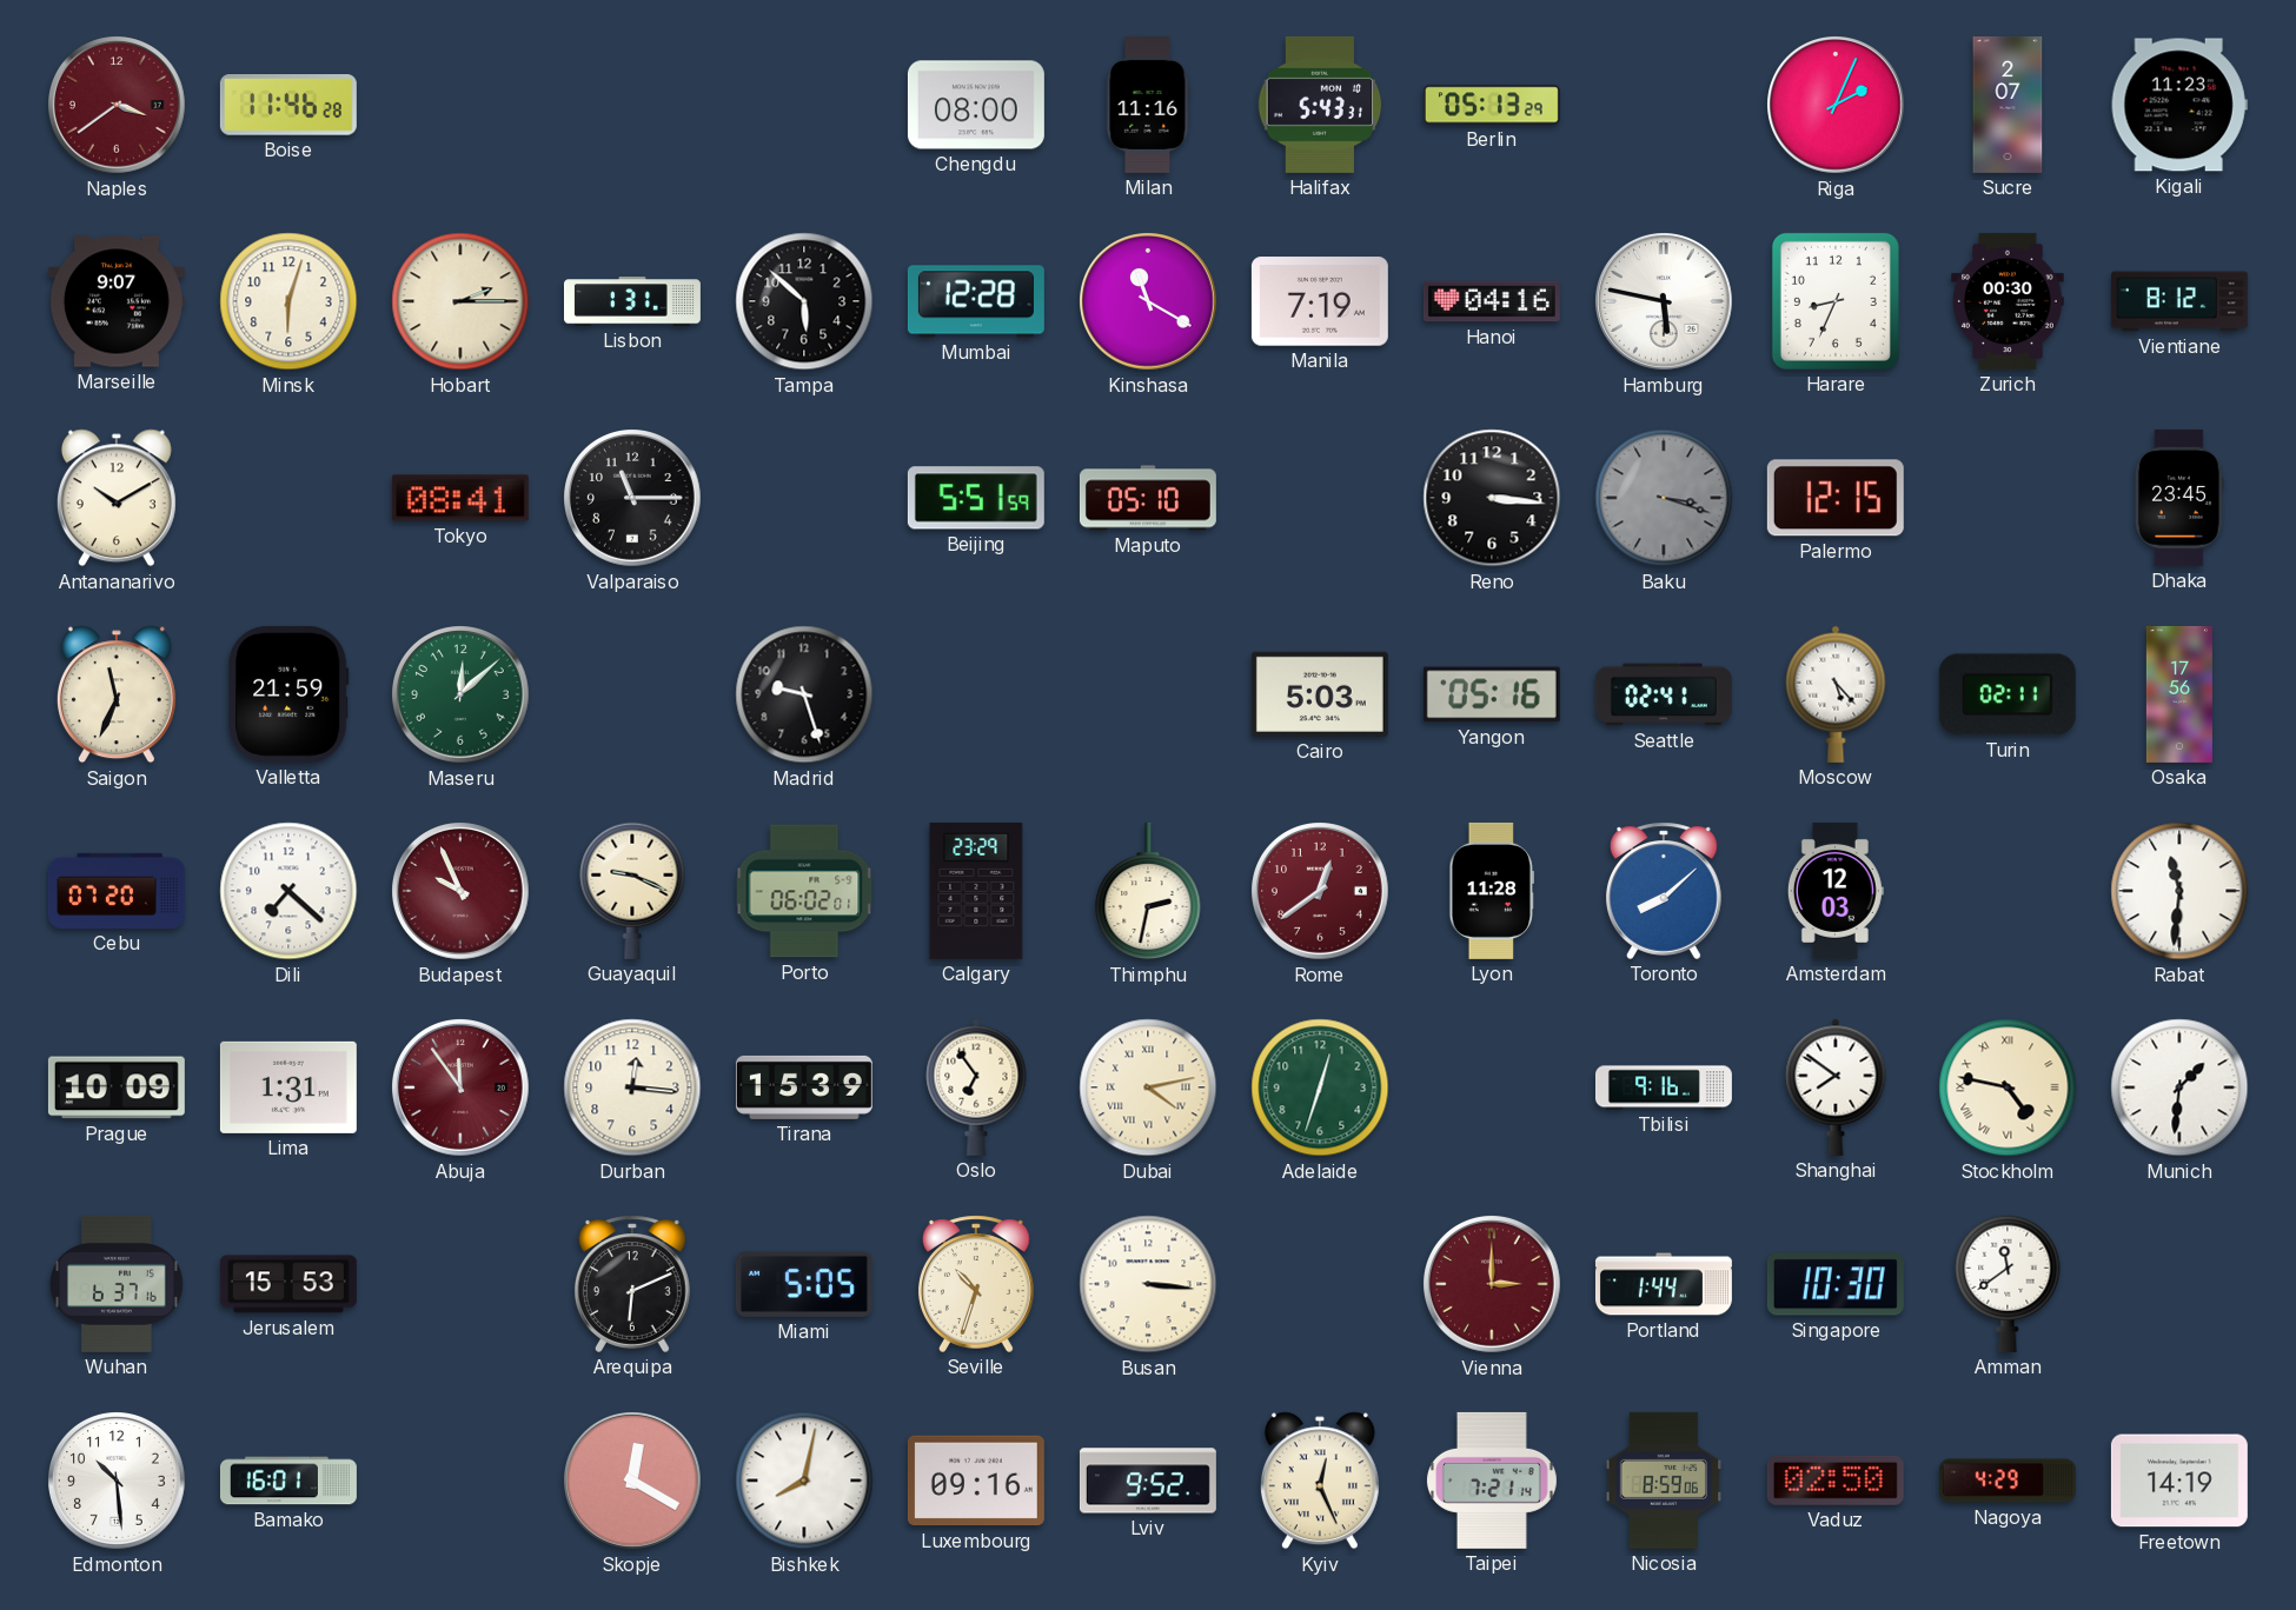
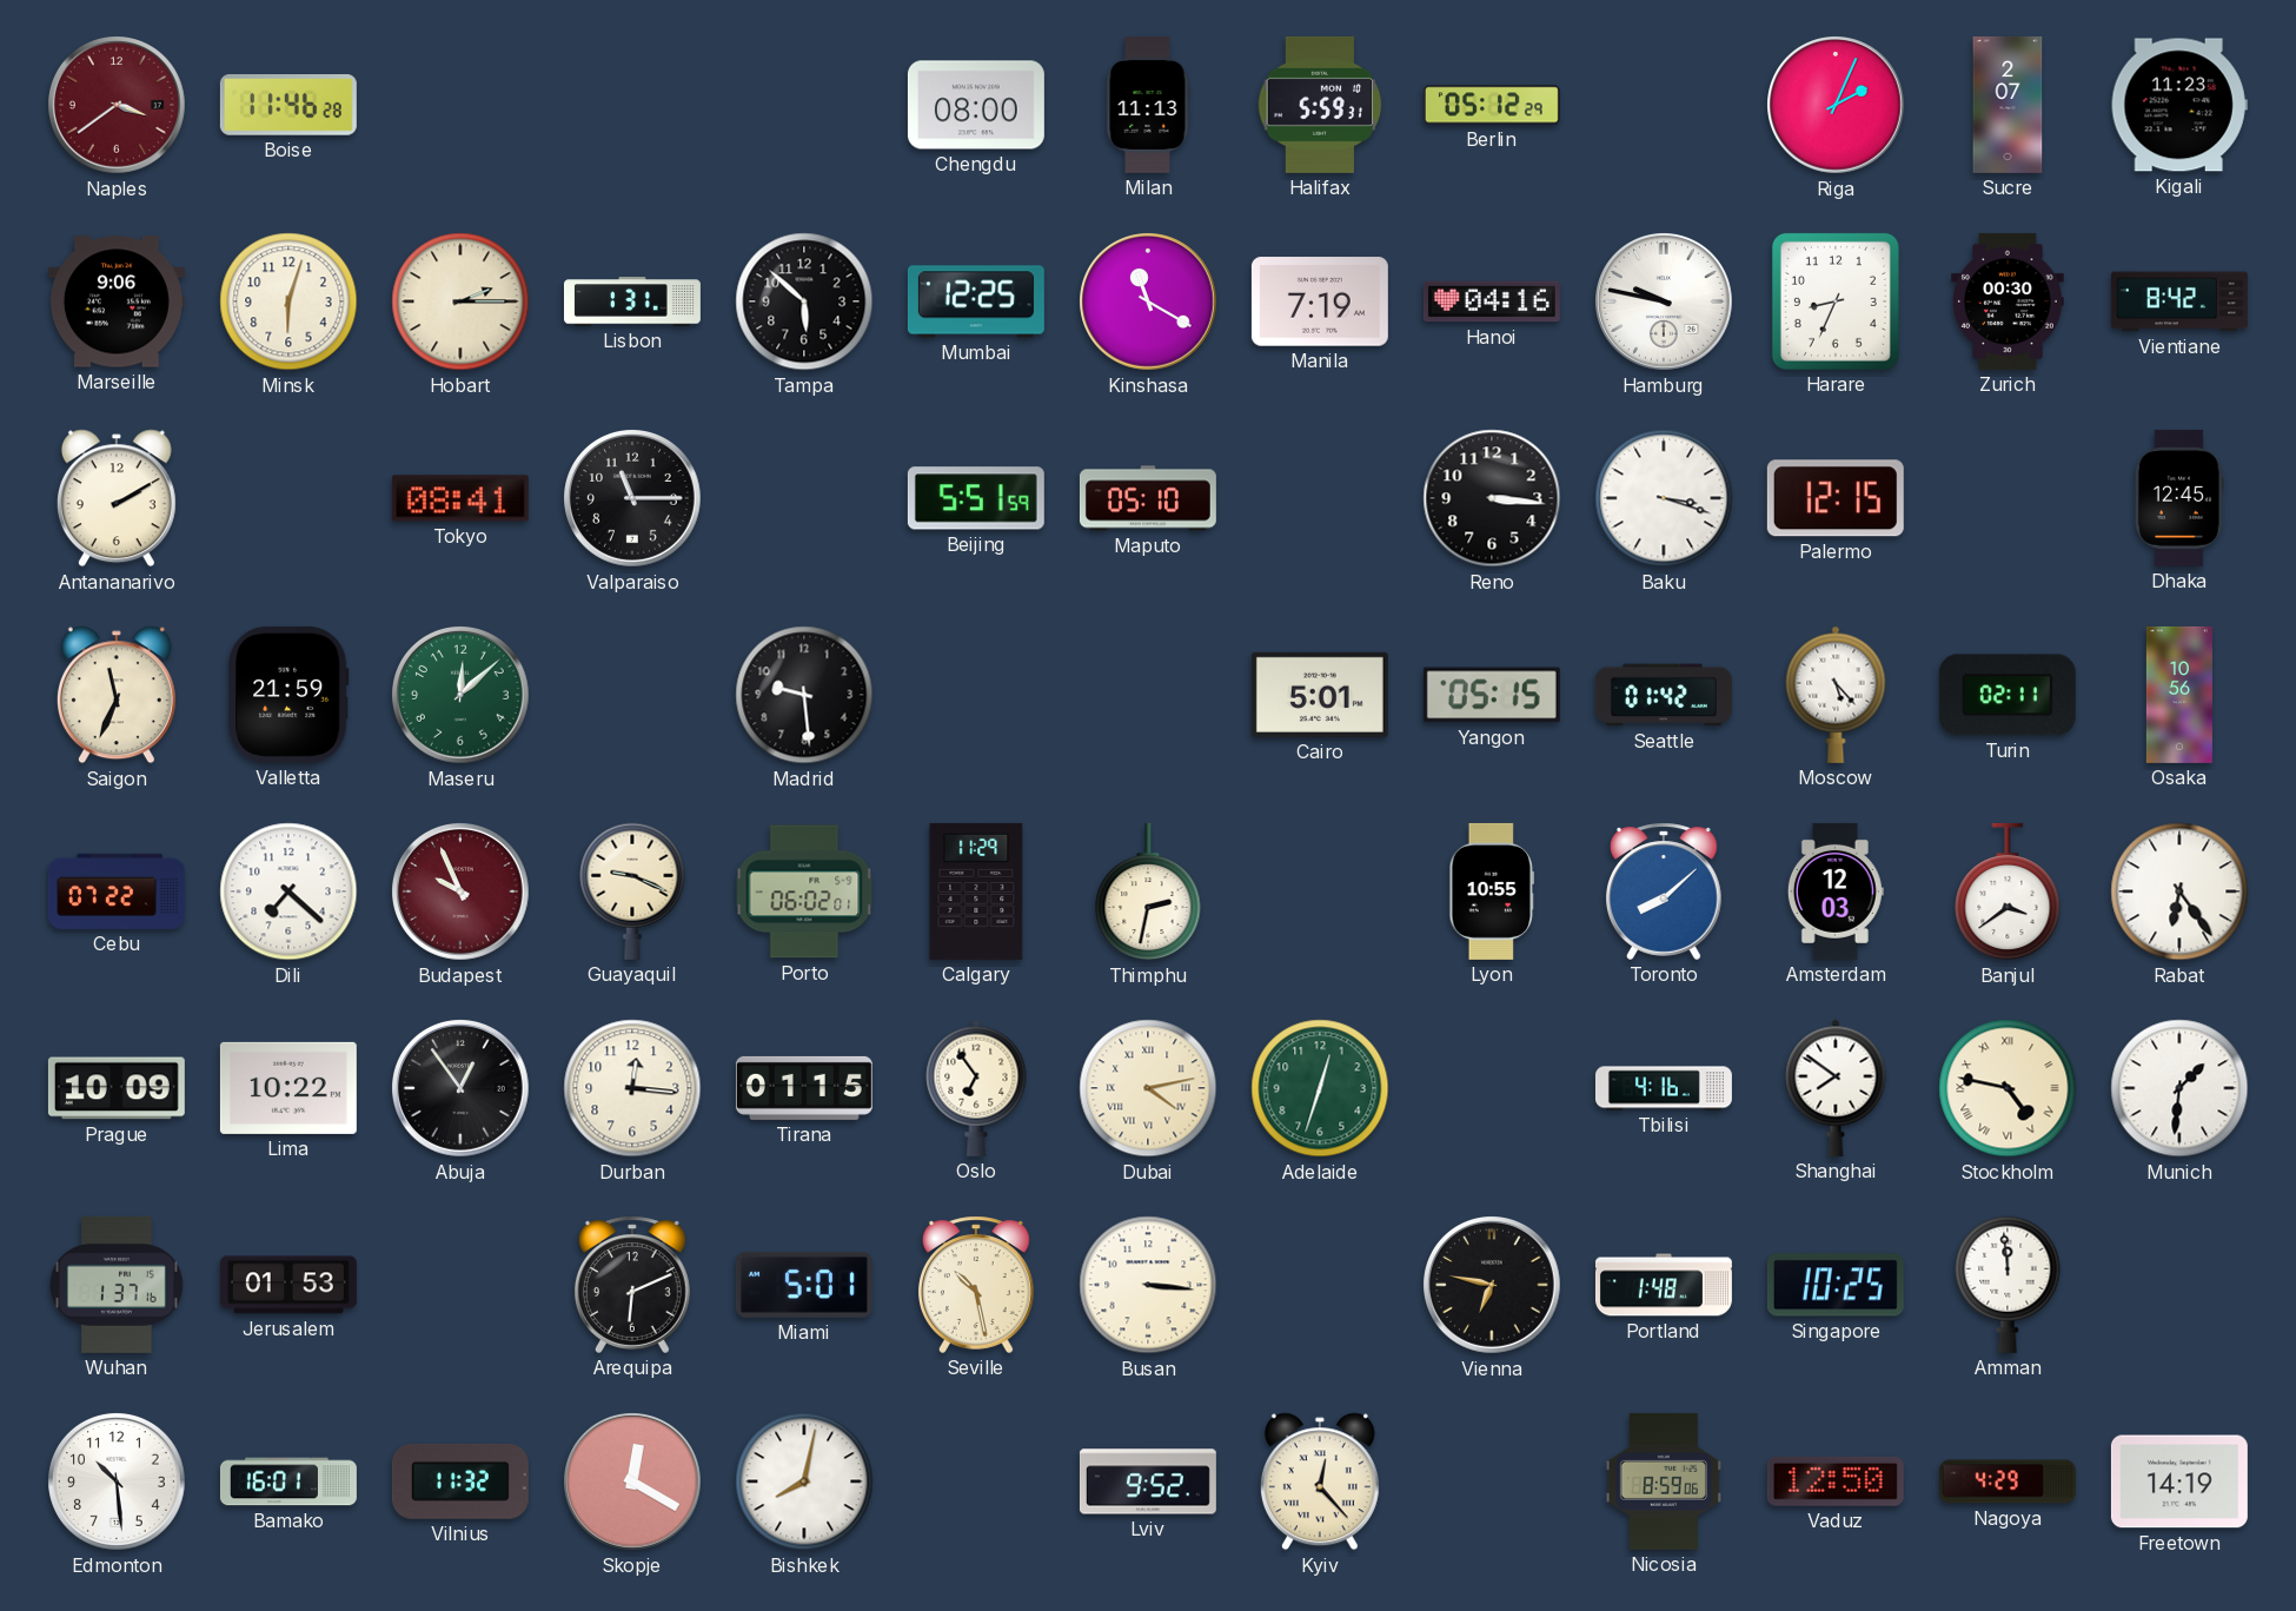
Milan: 11:16 -> 11:13
Halifax: 5:43 -> 5:59
Berlin: 05:13 -> 05:12
Marseille: 9:07 -> 9:06
Mumbai: 12:28 -> 12:25
Hamburg: 5:47 -> 9:47
Vientiane: 8:12 -> 8:42
Antananarivo: 10:10 -> 2:10
Baku dial: grey -> white
Dhaka: 23:45 -> 12:45
Madrid: 9:27 -> 9:29
Cairo: 5:03 -> 5:01
Yangon: 05:16 -> 05:15
Seattle: 02:41 -> 01:42
Osaka: 17:56 -> 10:56
Cebu: 07:20 -> 07:22
Calgary: 23:29 -> 11:29
Rome: 12:39 -> none
Lyon: 11:28 -> 10:55
Banjul: none -> 3:39
Rabat: 11:31 -> 6:24
Lima: 1:31 -> 10:22
Abuja: 11:54 -> 12:54
Abuja dial: burgundy -> black
Tirana: 15:39 -> 01:15
Tbilisi: 9:16 -> 4:16
Wuhan: 6:37 -> 1:37
Jerusalem: 15:53 -> 01:53
Miami: 5:05 -> 5:01
Seville: 10:33 -> 10:28
Vienna: 3:00 -> 6:47
Vienna dial: burgundy -> black
Portland: 1:44 -> 1:48
Singapore: 10:30 -> 10:25
Amman: 11:39 -> 11:59
Vilnius: none -> 11:32
Luxembourg: 09:16 -> none
Kyiv: 12:26 -> 12:23
Taipei: 7:21 -> none
Vaduz: 02:50 -> 12:50
